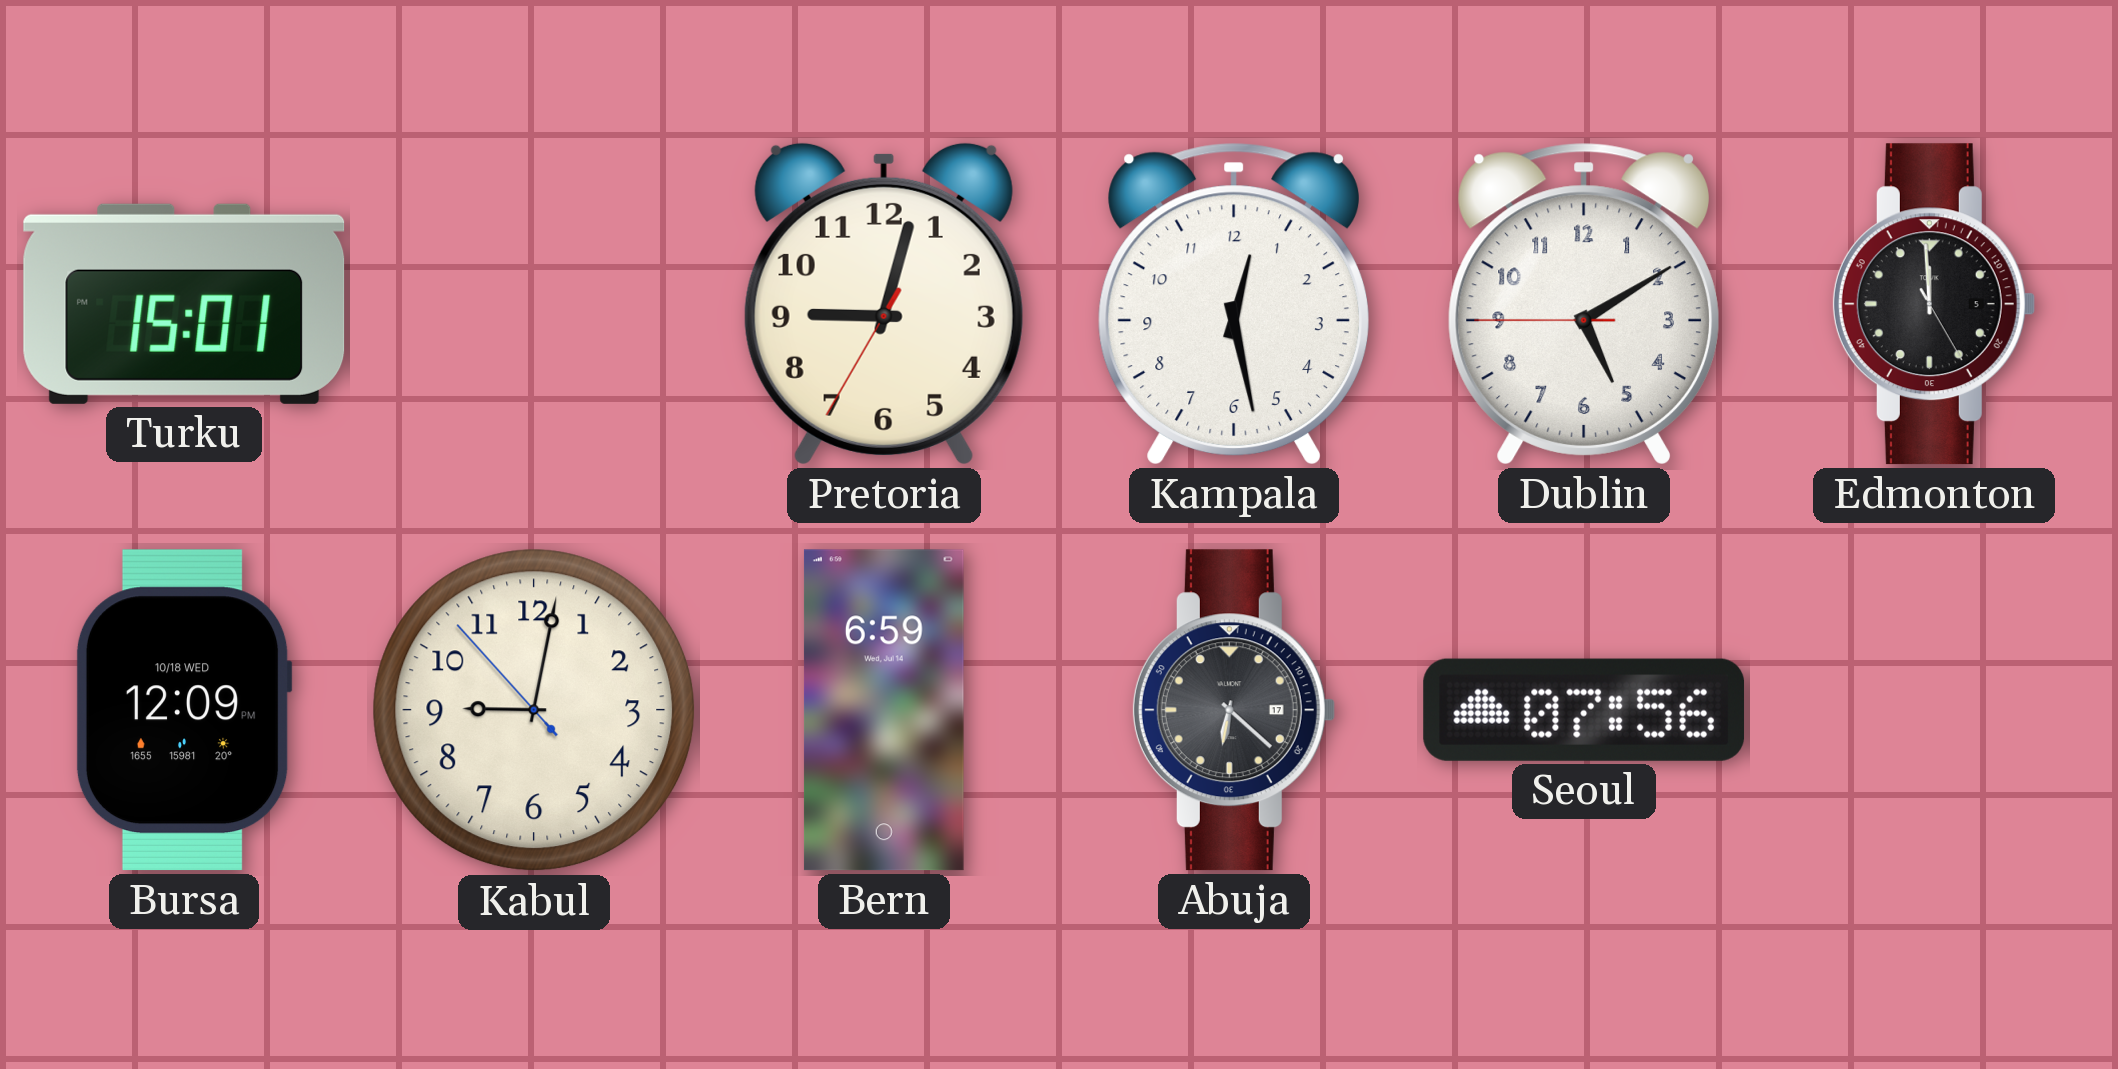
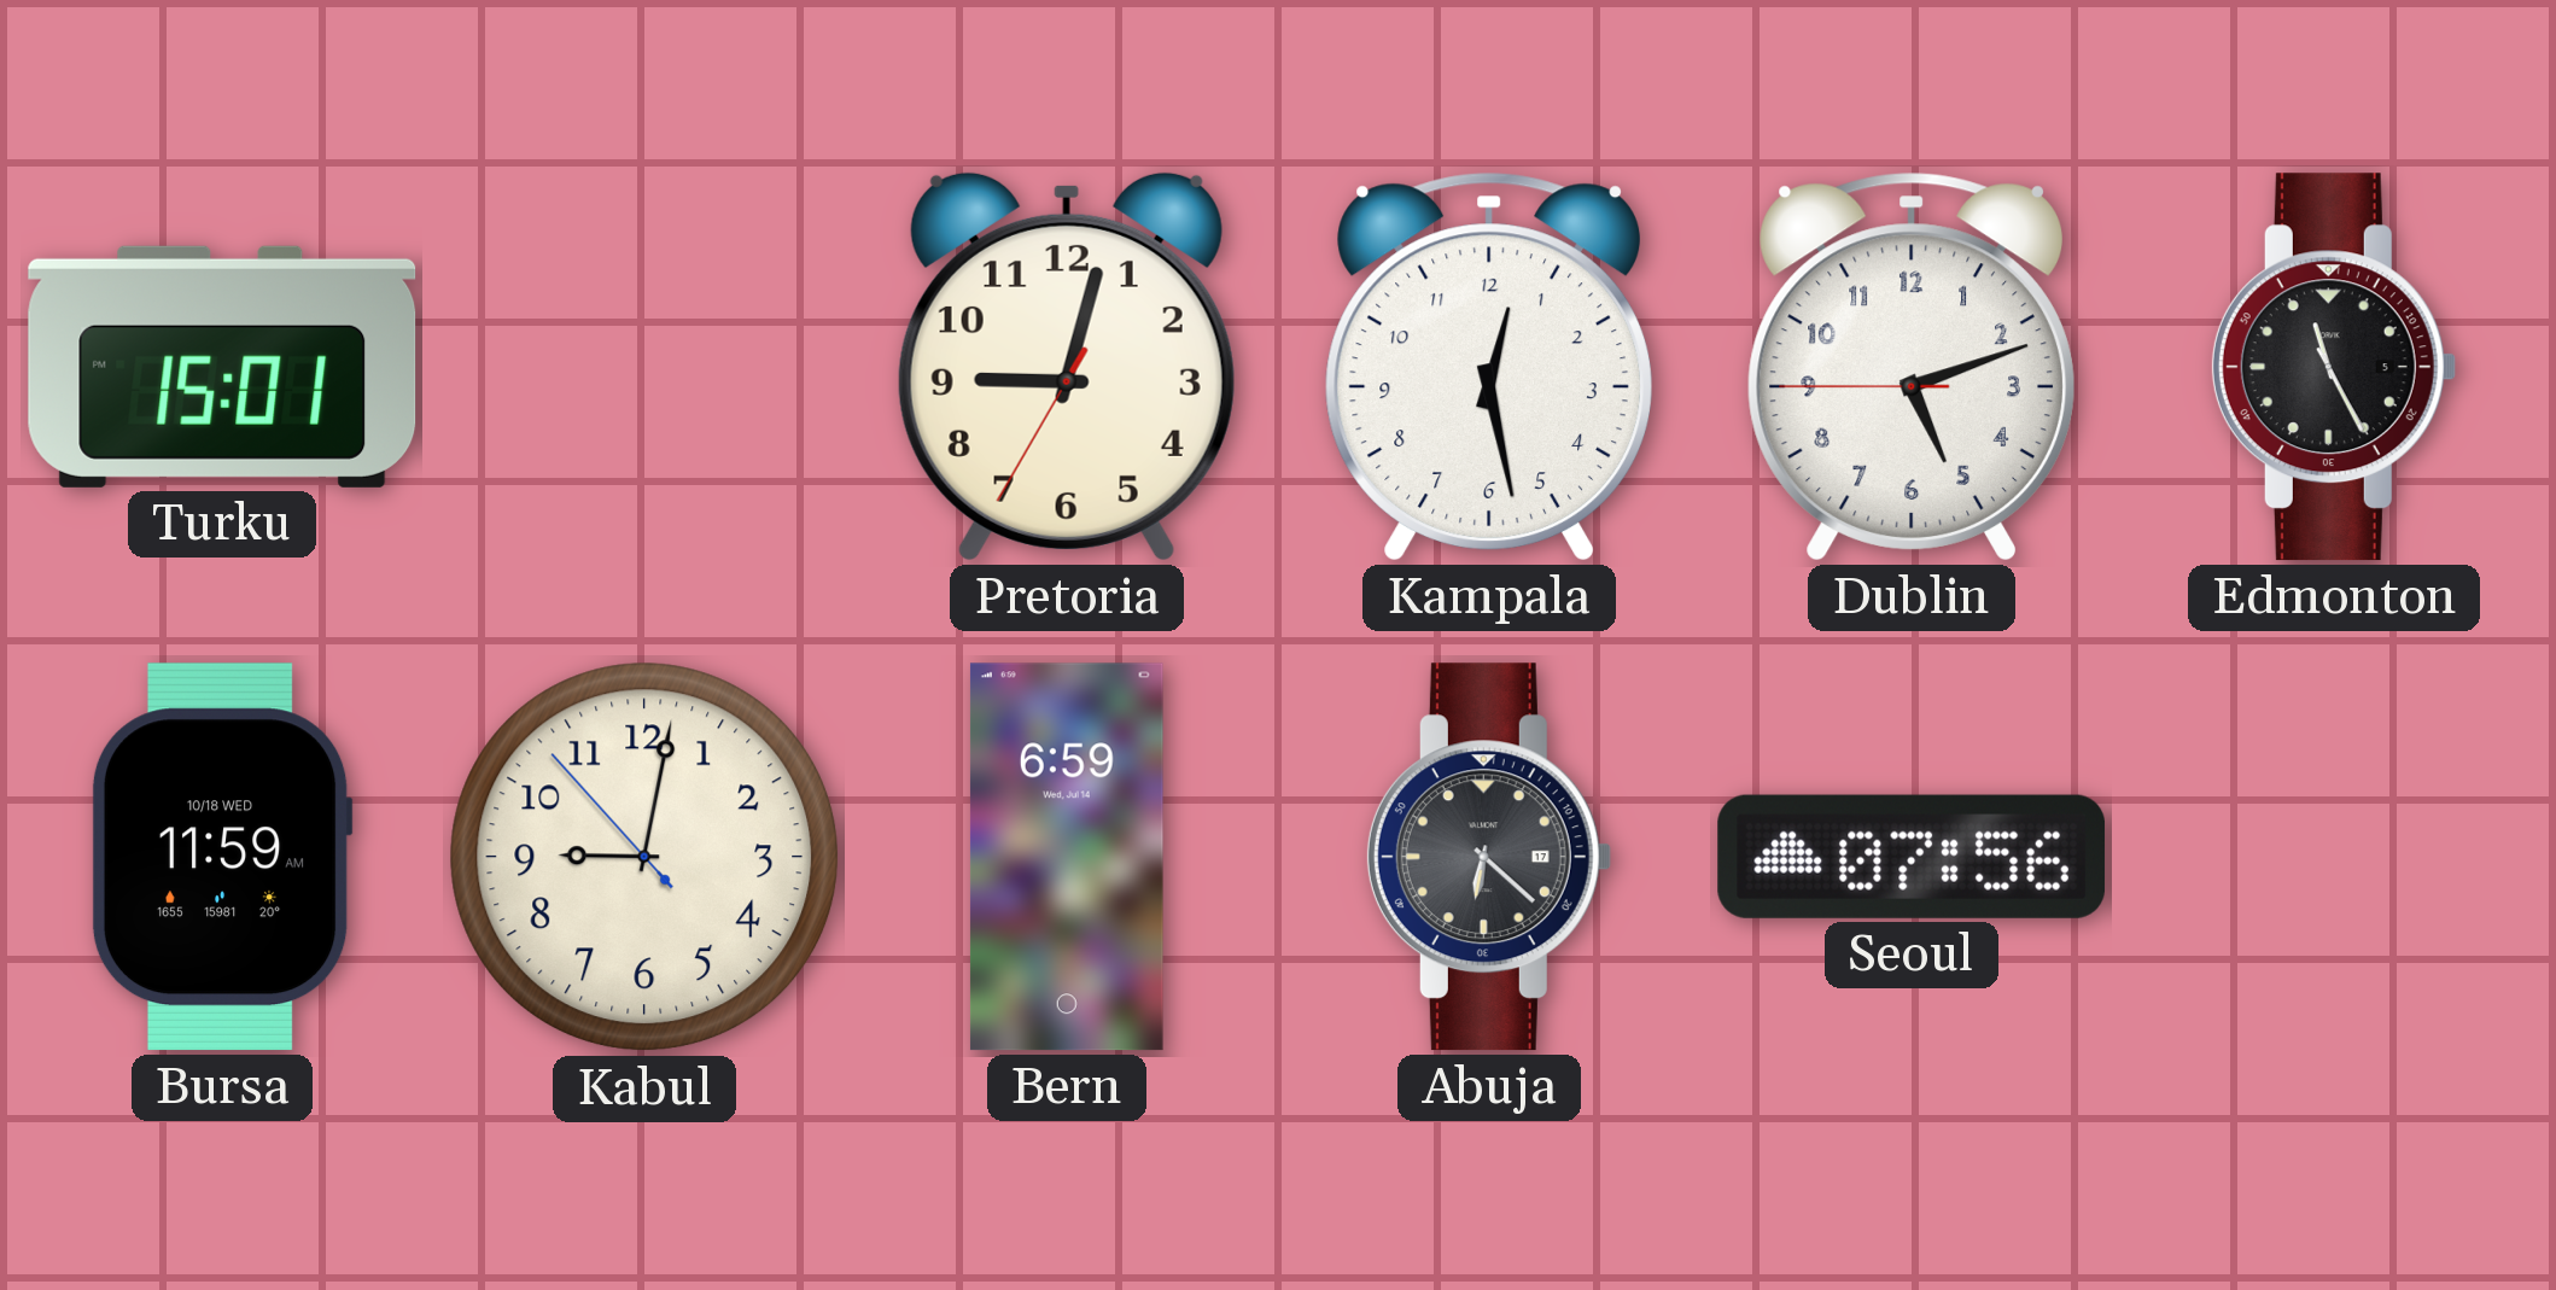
Dublin: 5:09 -> 5:11
Edmonton: 11:59 -> 11:25
Bursa: 12:09 -> 11:59
